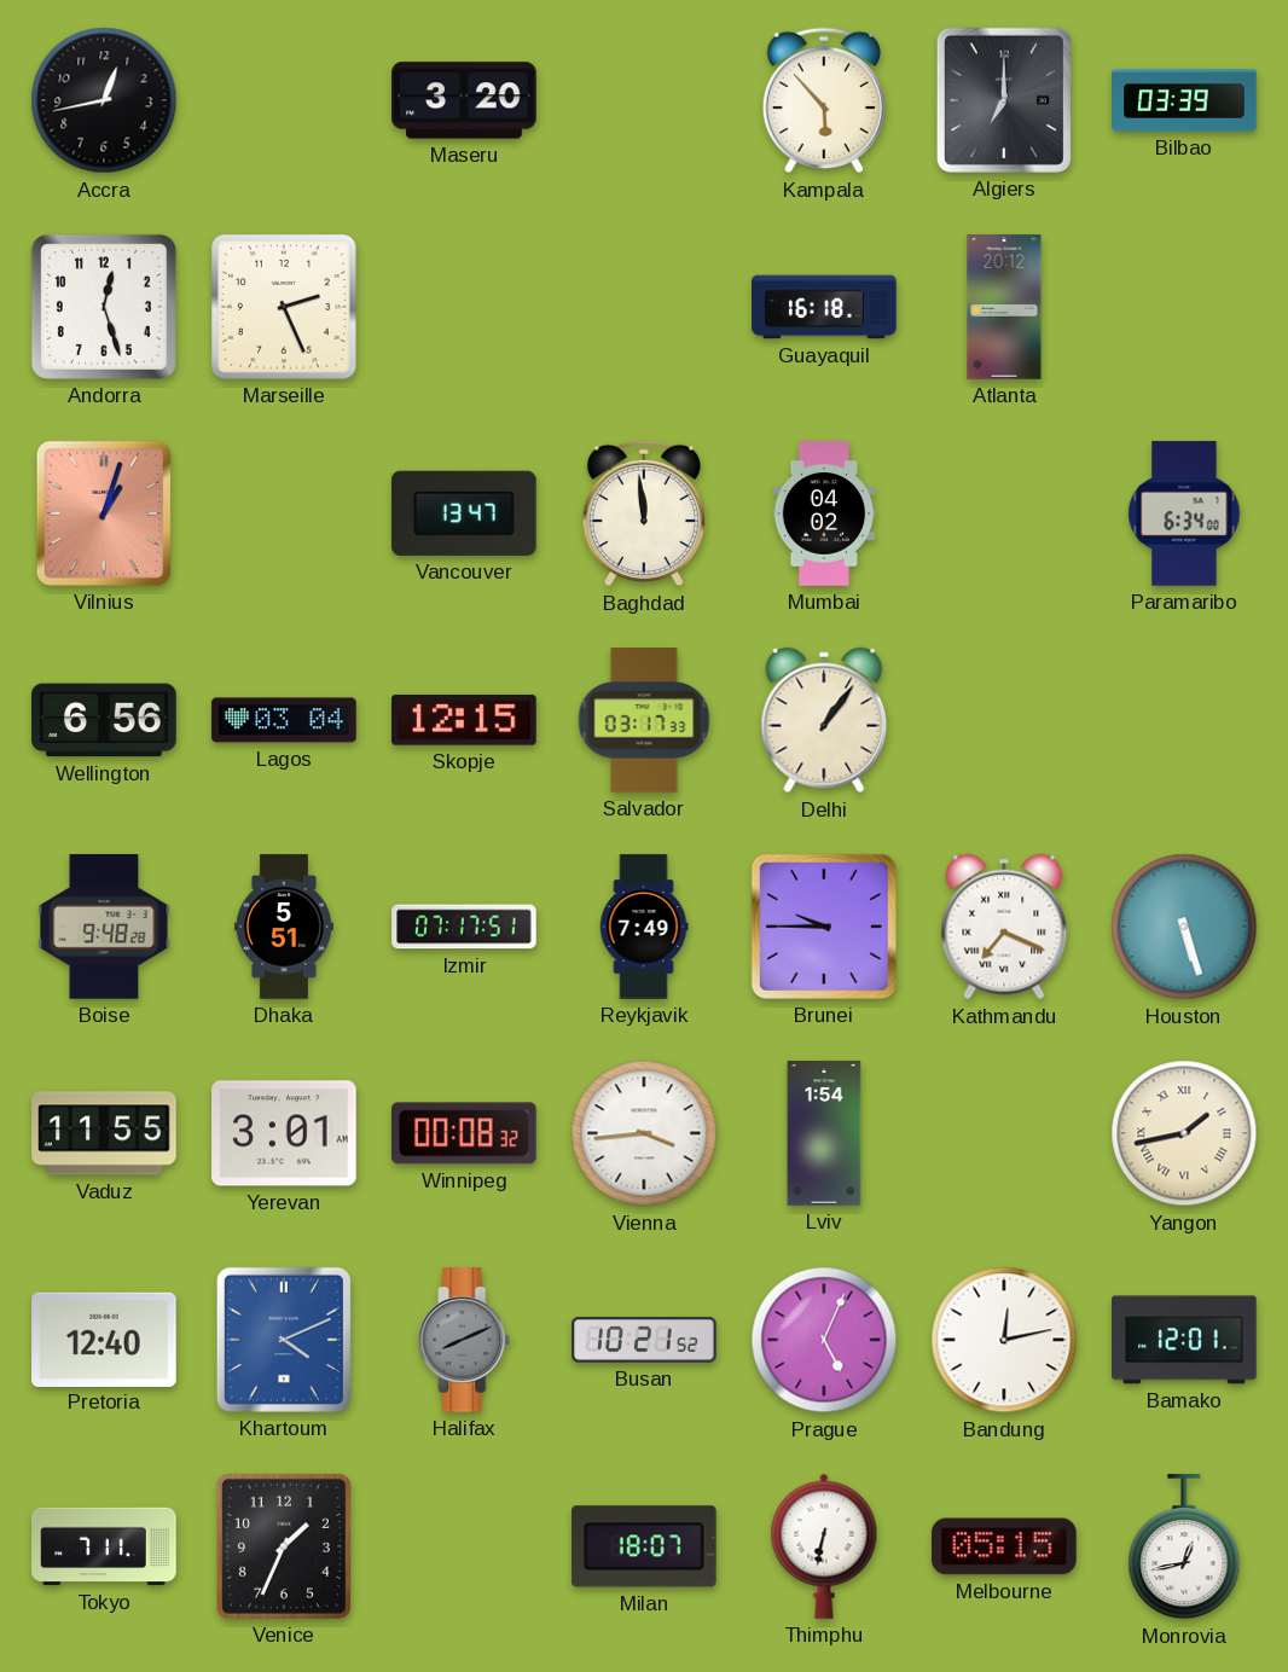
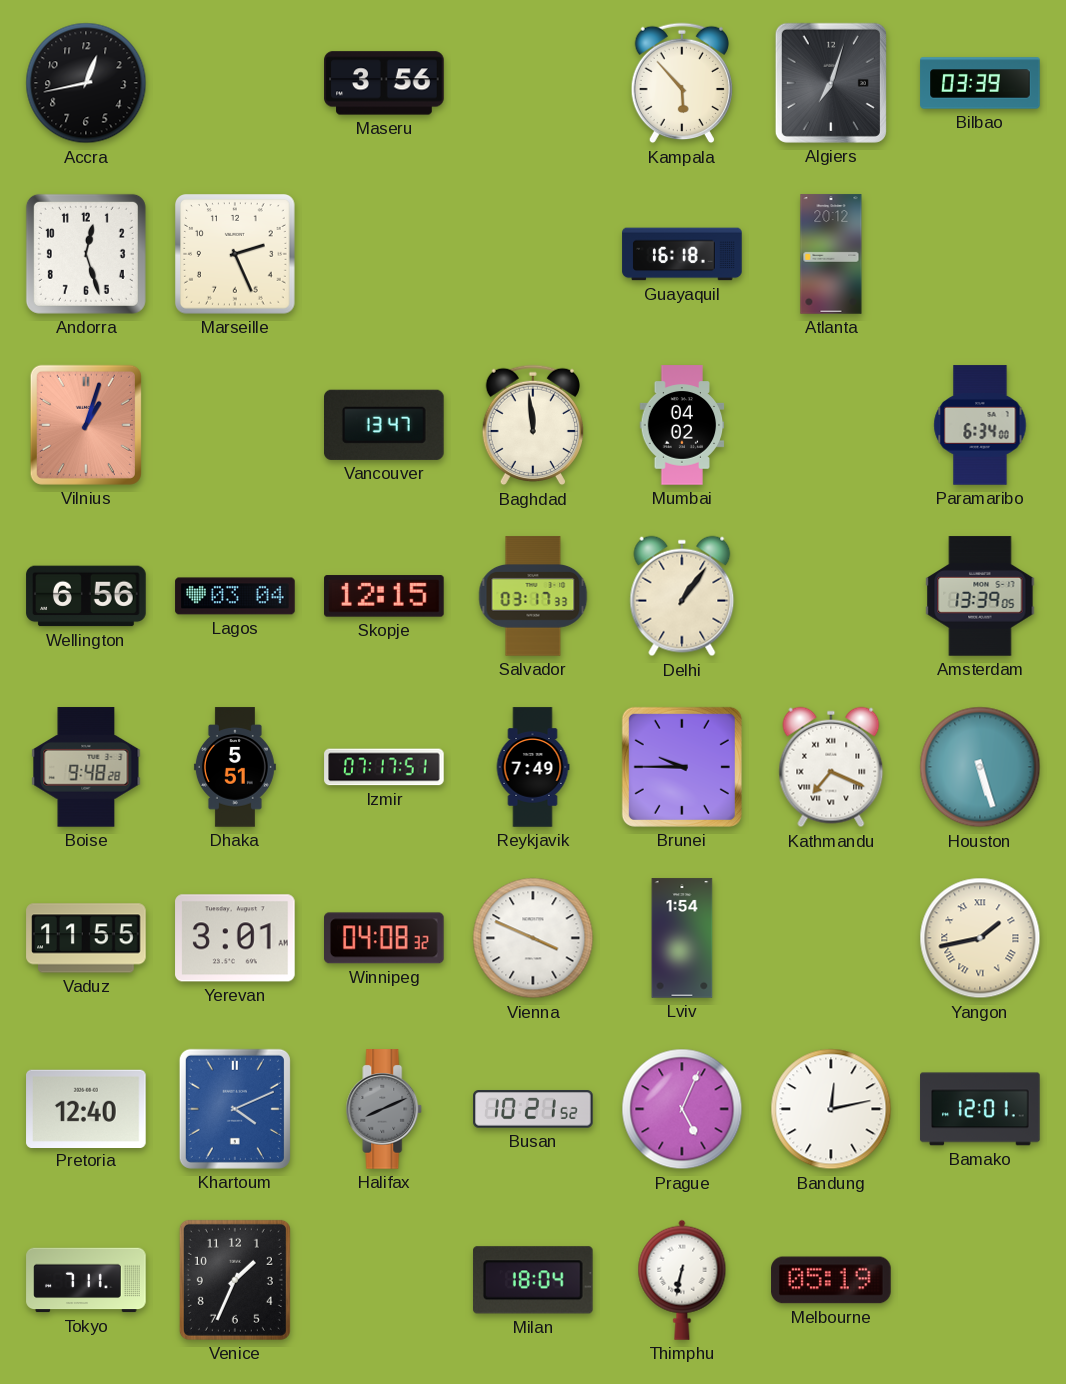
Maseru: 3:20 -> 3:56
Algiers: 7:00 -> 7:03
Amsterdam: none -> 13:39
Winnipeg: 00:08 -> 04:08
Vienna: 3:44 -> 3:49
Milan: 18:07 -> 18:04
Melbourne: 05:15 -> 05:19
Monrovia: 12:43 -> none
